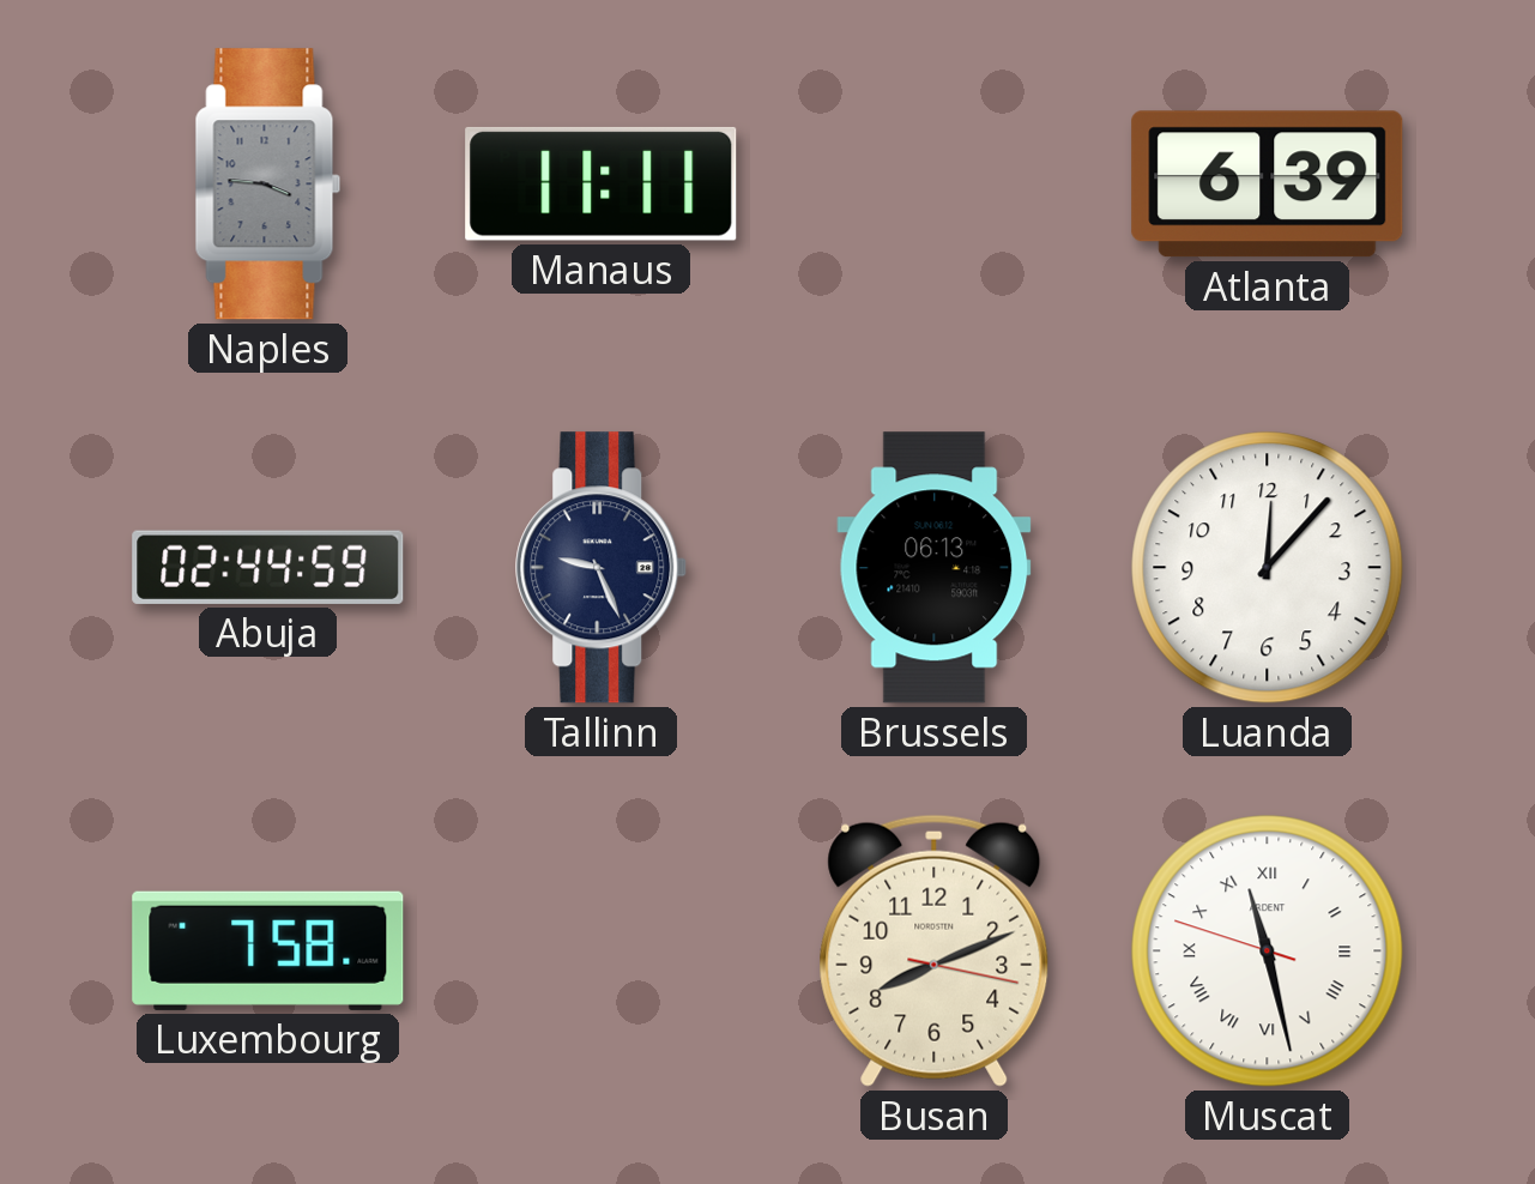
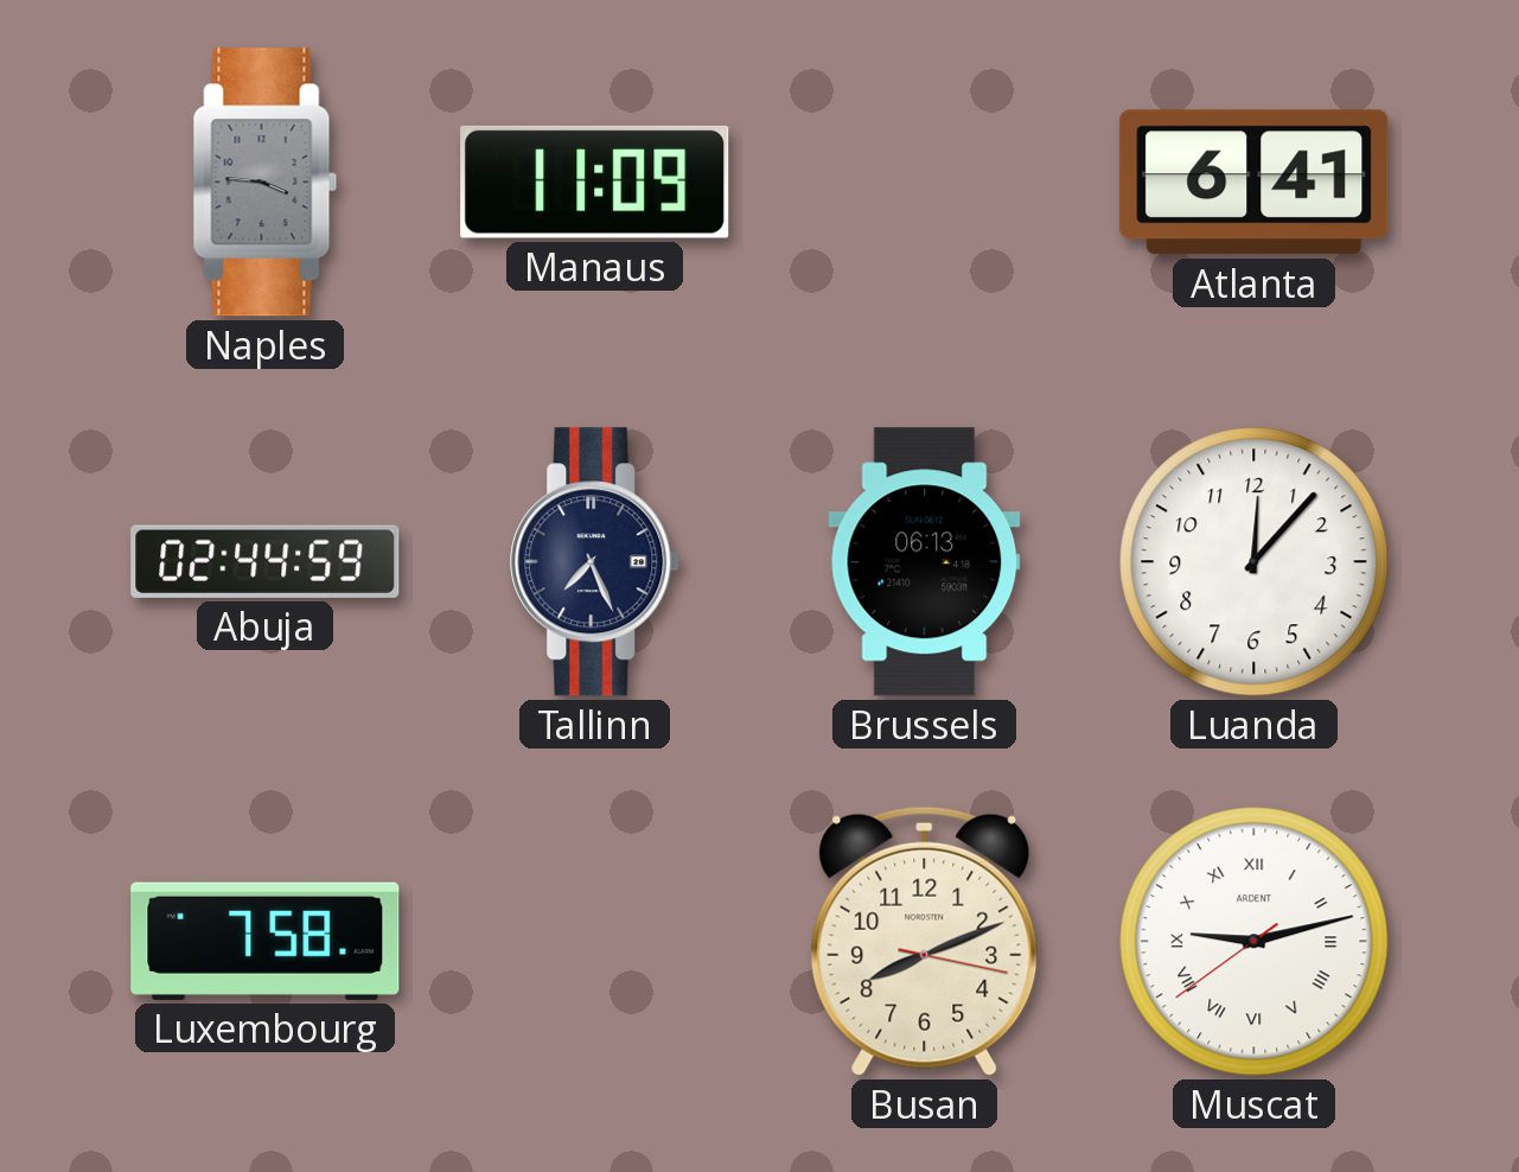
Manaus: 11:11 -> 11:09
Atlanta: 6:39 -> 6:41
Tallinn: 9:26 -> 7:26
Muscat: 11:27 -> 9:12
